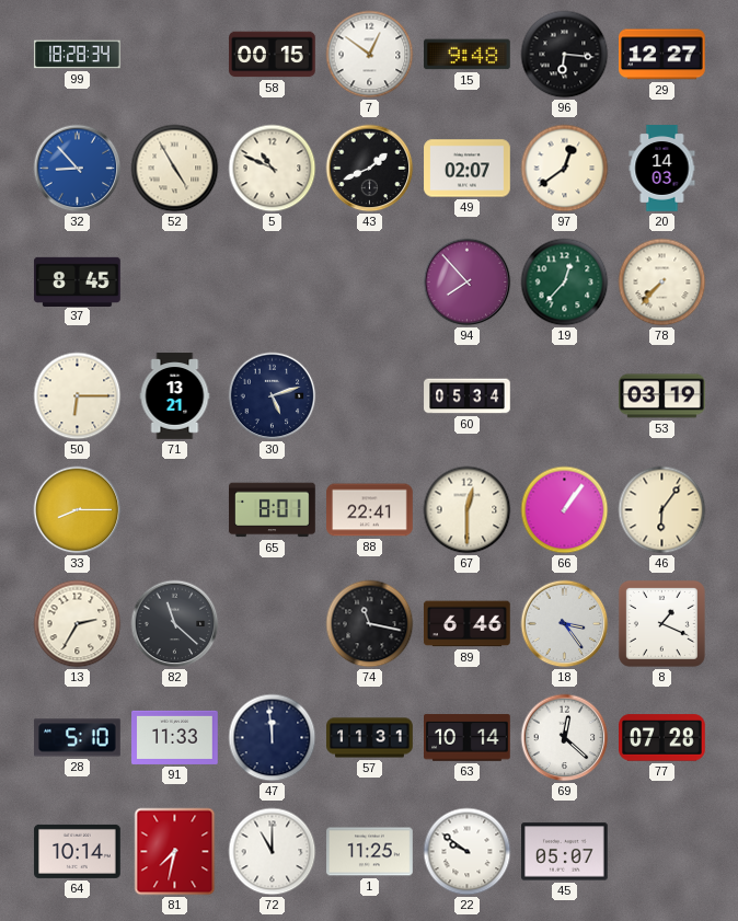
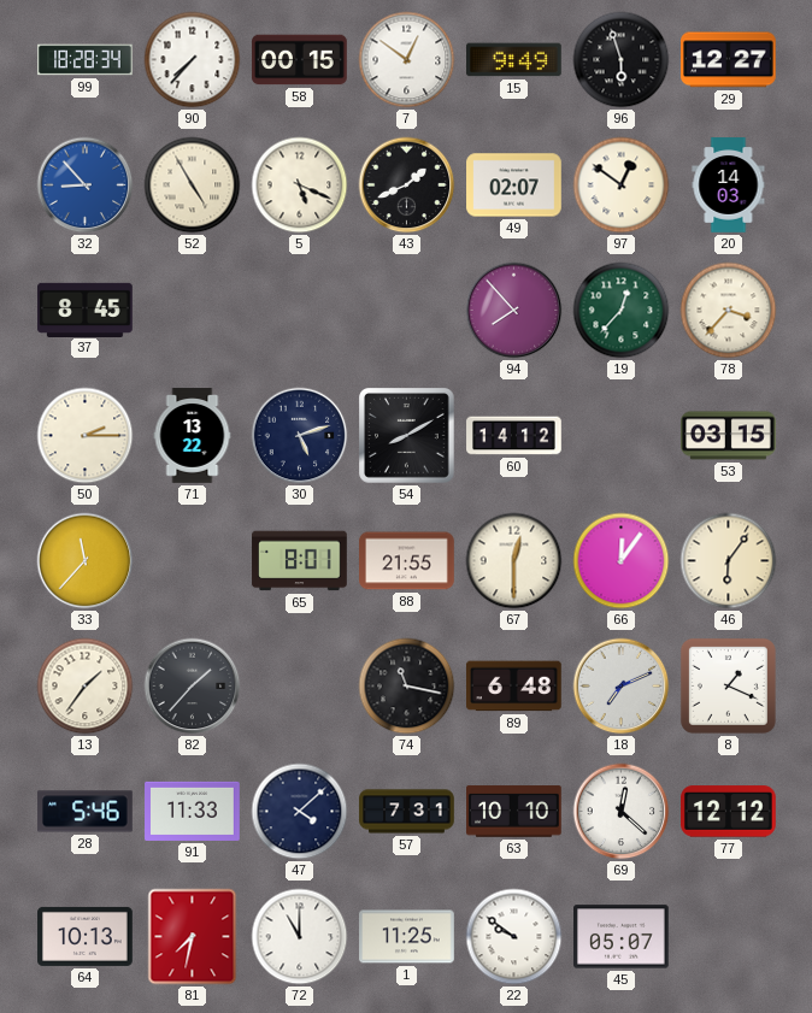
90: none -> 7:37
15: 9:48 -> 9:49
96: 6:16 -> 5:57
5: 10:49 -> 5:19
97: 12:39 -> 12:51
78: 7:37 -> 3:37
50: 6:15 -> 2:15
71: 13:21 -> 13:22
54: none -> 8:10
60: 05:34 -> 14:12
53: 03:19 -> 03:15
33: 8:15 -> 11:37
88: 22:41 -> 21:55
66: 1:06 -> 12:06
13: 2:35 -> 1:36
82: 11:22 -> 1:37
89: 6:46 -> 6:48
18: 3:24 -> 7:11
28: 5:10 -> 5:46
47: 11:59 -> 4:08
57: 11:31 -> 7:31
63: 10:14 -> 10:10
77: 07:28 -> 12:12
64: 10:14 -> 10:13
